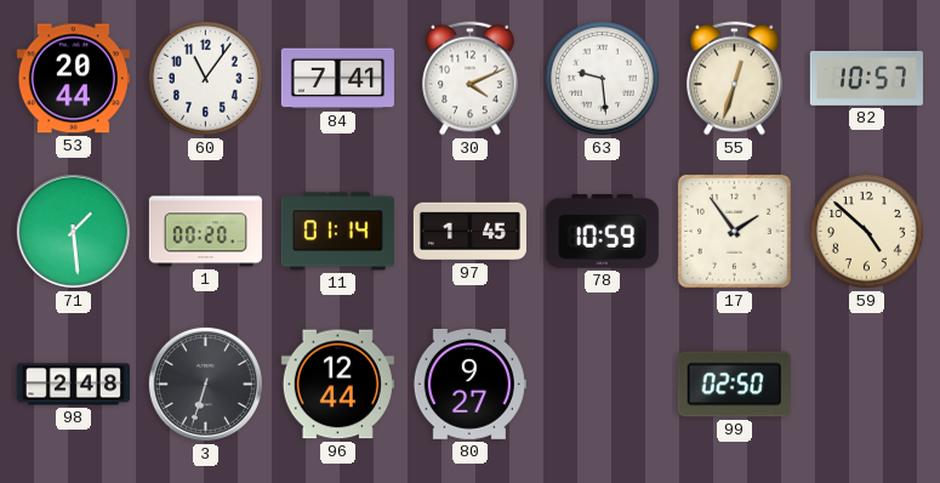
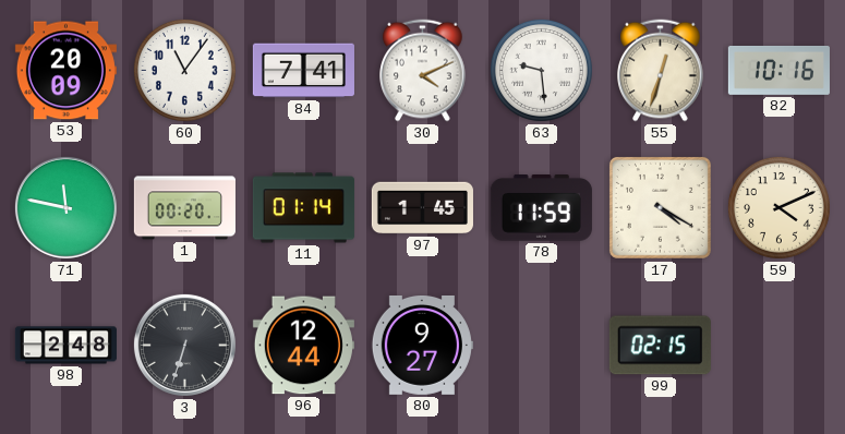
53: 20:44 -> 20:09
82: 10:57 -> 10:16
71: 1:29 -> 11:47
78: 10:59 -> 11:59
17: 1:54 -> 4:20
59: 4:52 -> 4:11
99: 02:50 -> 02:15
